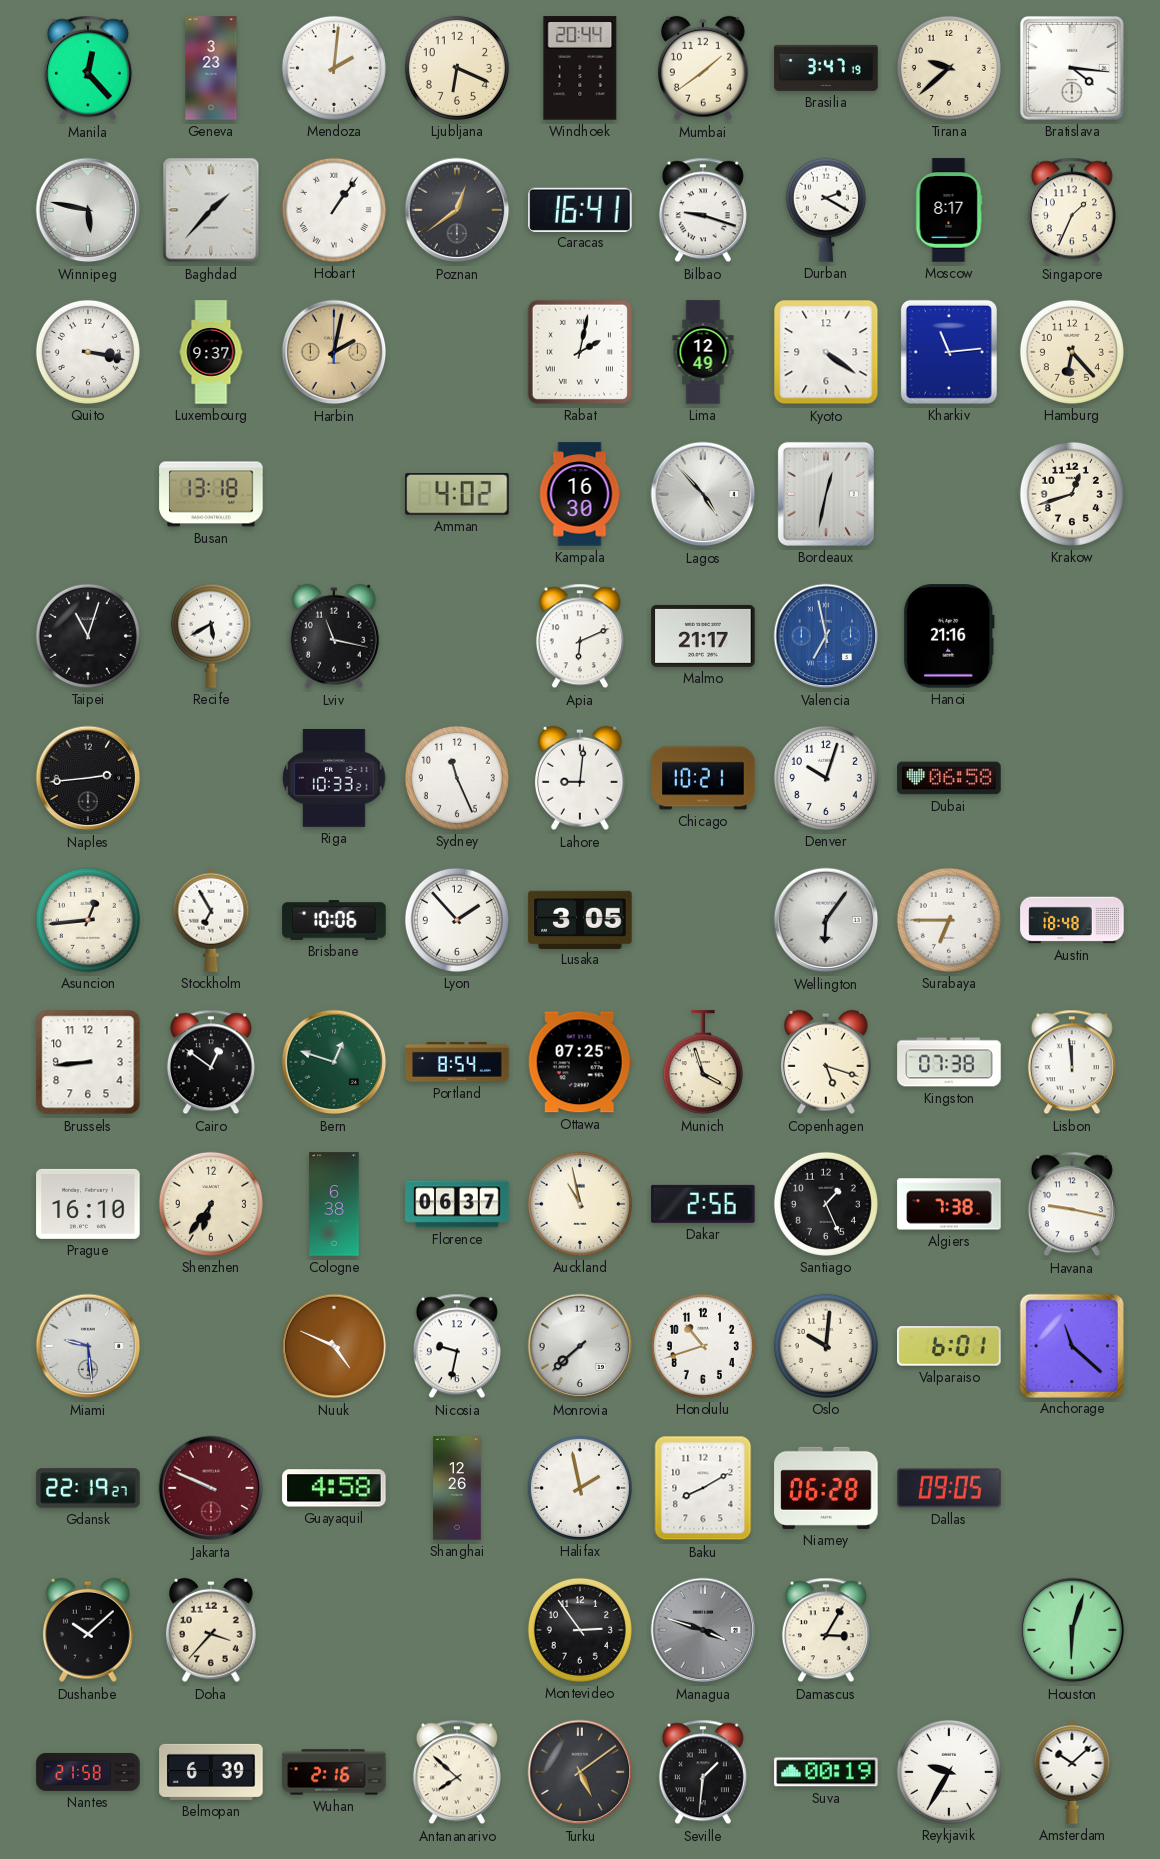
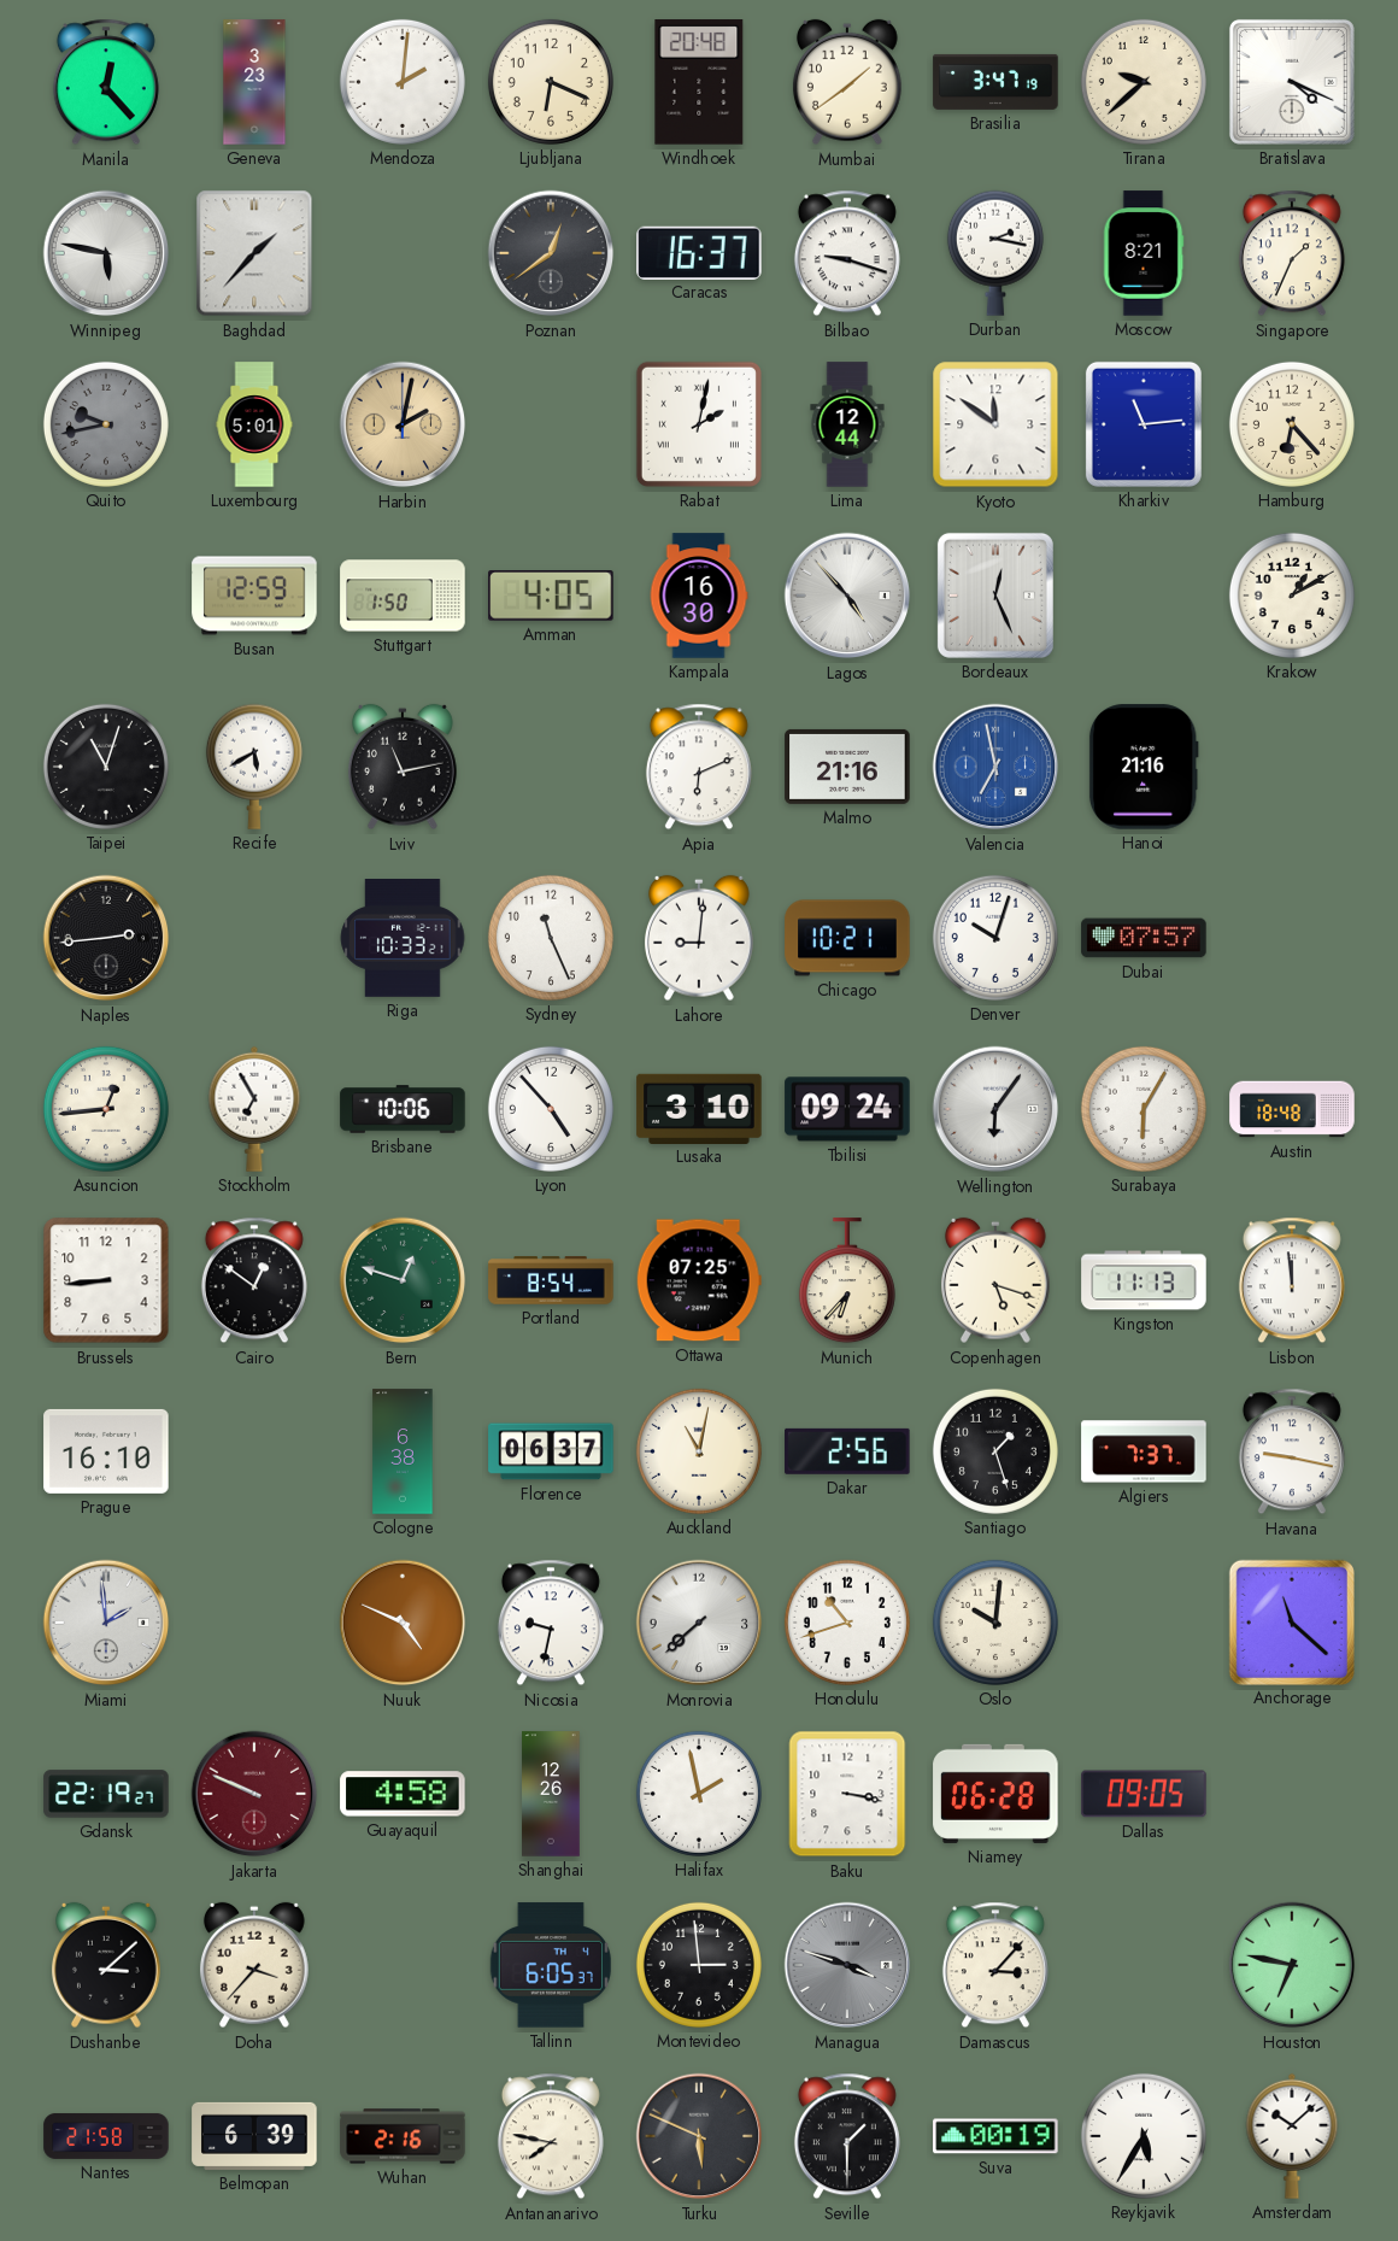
Windhoek: 20:44 -> 20:48
Bratislava: 4:16 -> 4:19
Hobart: 1:06 -> none
Caracas: 16:41 -> 16:37
Durban: 2:20 -> 2:17
Moscow: 8:17 -> 8:21
Quito: 3:17 -> 9:43
Quito dial: white -> grey
Luxembourg: 9:37 -> 5:01
Lima: 12:49 -> 12:44
Kyoto: 4:21 -> 11:51
Busan: 13:18 -> 12:59
Stuttgart: none -> 1:50
Amman: 4:02 -> 4:05
Bordeaux: 12:32 -> 12:26
Krakow: 12:42 -> 1:10
Lviv: 11:17 -> 11:13
Malmo: 21:17 -> 21:16
Dubai: 06:58 -> 07:57
Lyon: 1:53 -> 4:53
Lusaka: 3:05 -> 3:10
Tbilisi: none -> 09:24
Surabaya: 6:45 -> 6:05
Munich: 3:57 -> 6:37
Kingston: 07:38 -> 11:13
Shenzhen: 6:36 -> none
Auckland: 10:58 -> 11:02
Santiago: 1:26 -> 1:27
Algiers: 7:38 -> 7:37
Miami: 9:29 -> 1:59
Valparaiso: 6:01 -> none
Baku: 8:10 -> 3:17
Dushanbe: 10:08 -> 3:08
Tallinn: none -> 6:05
Montevideo: 2:54 -> 2:59
Damascus: 3:05 -> 3:07
Houston: 6:03 -> 6:47
Antananarivo: 7:52 -> 7:47
Turku: 5:09 -> 5:49
Seville: 1:31 -> 1:30
Reykjavik: 9:35 -> 5:35
